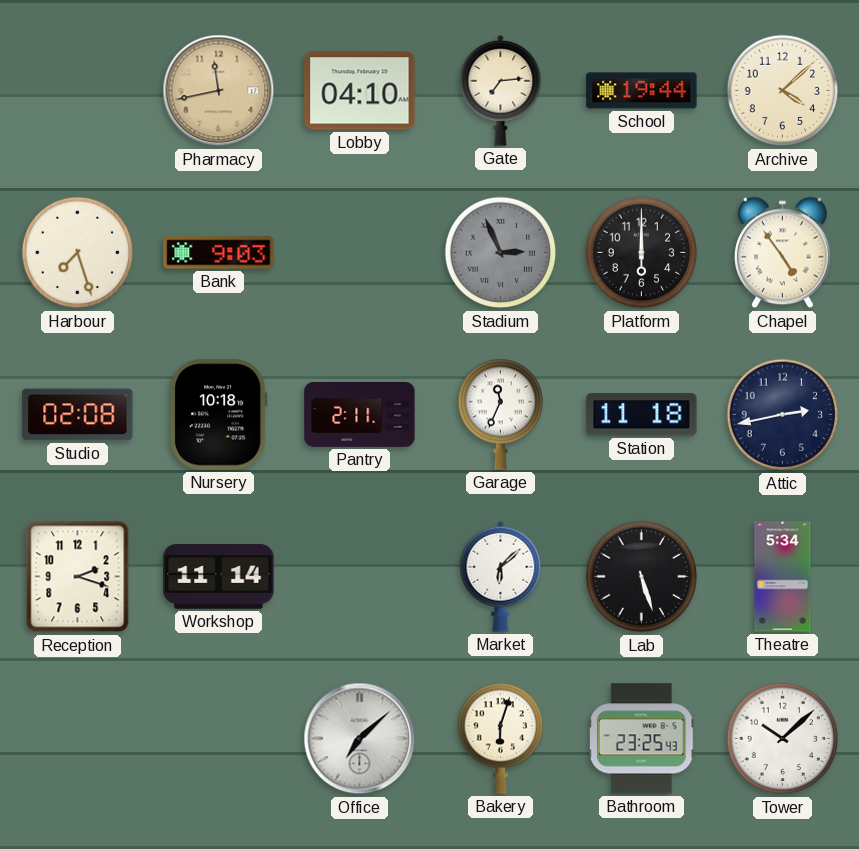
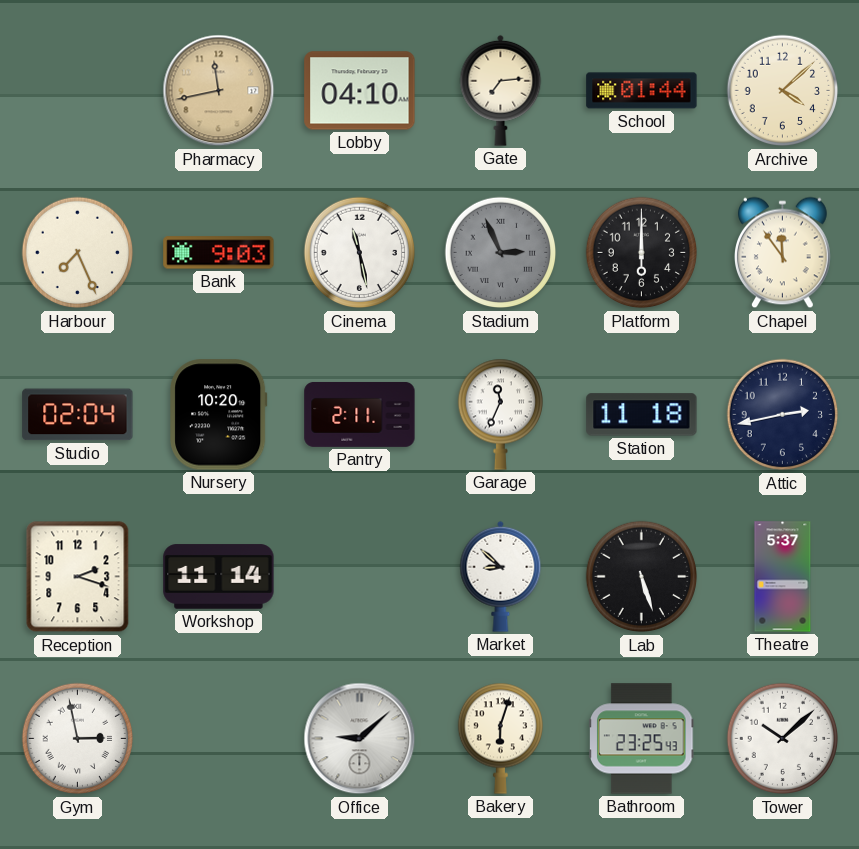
School: 19:44 -> 01:44
Harbour: 7:27 -> 7:26
Cinema: none -> 11:28
Chapel: 4:54 -> 11:54
Studio: 02:08 -> 02:04
Nursery: 10:18 -> 10:20
Market: 6:08 -> 8:52
Theatre: 5:34 -> 5:37
Gym: none -> 2:58
Office: 7:08 -> 9:08
